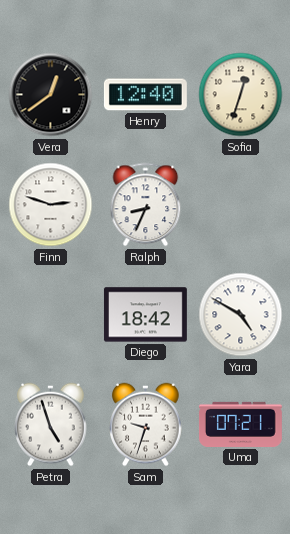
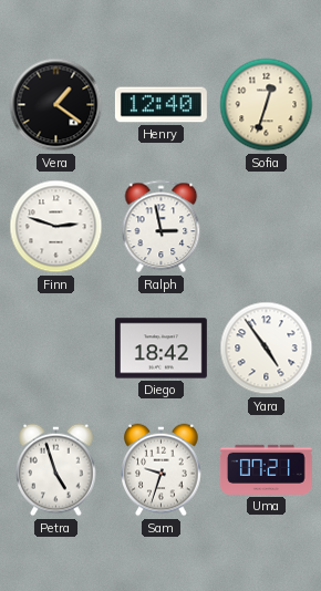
Vera: 12:39 -> 1:21
Ralph: 8:34 -> 2:58
Yara: 4:50 -> 4:54
